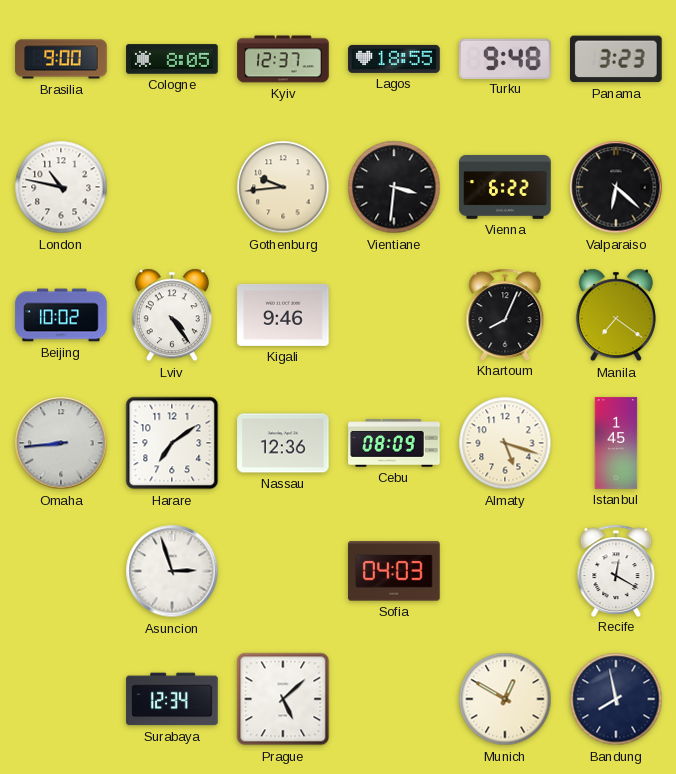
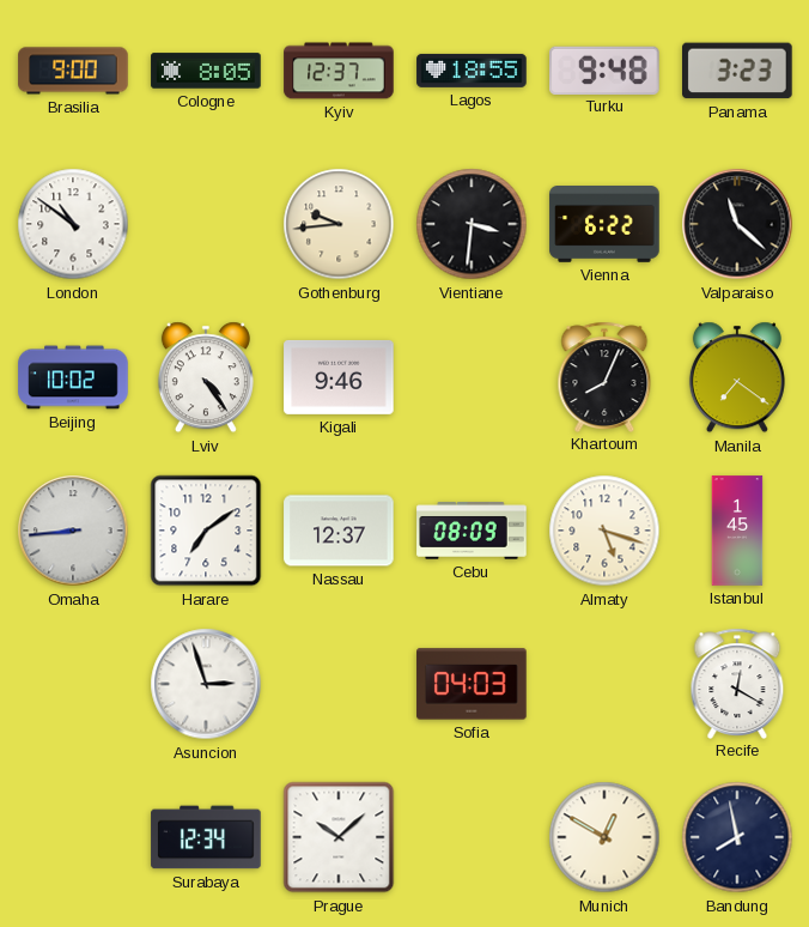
London: 10:47 -> 10:51
Valparaiso: 6:22 -> 11:22
Nassau: 12:36 -> 12:37
Prague: 5:08 -> 10:08
